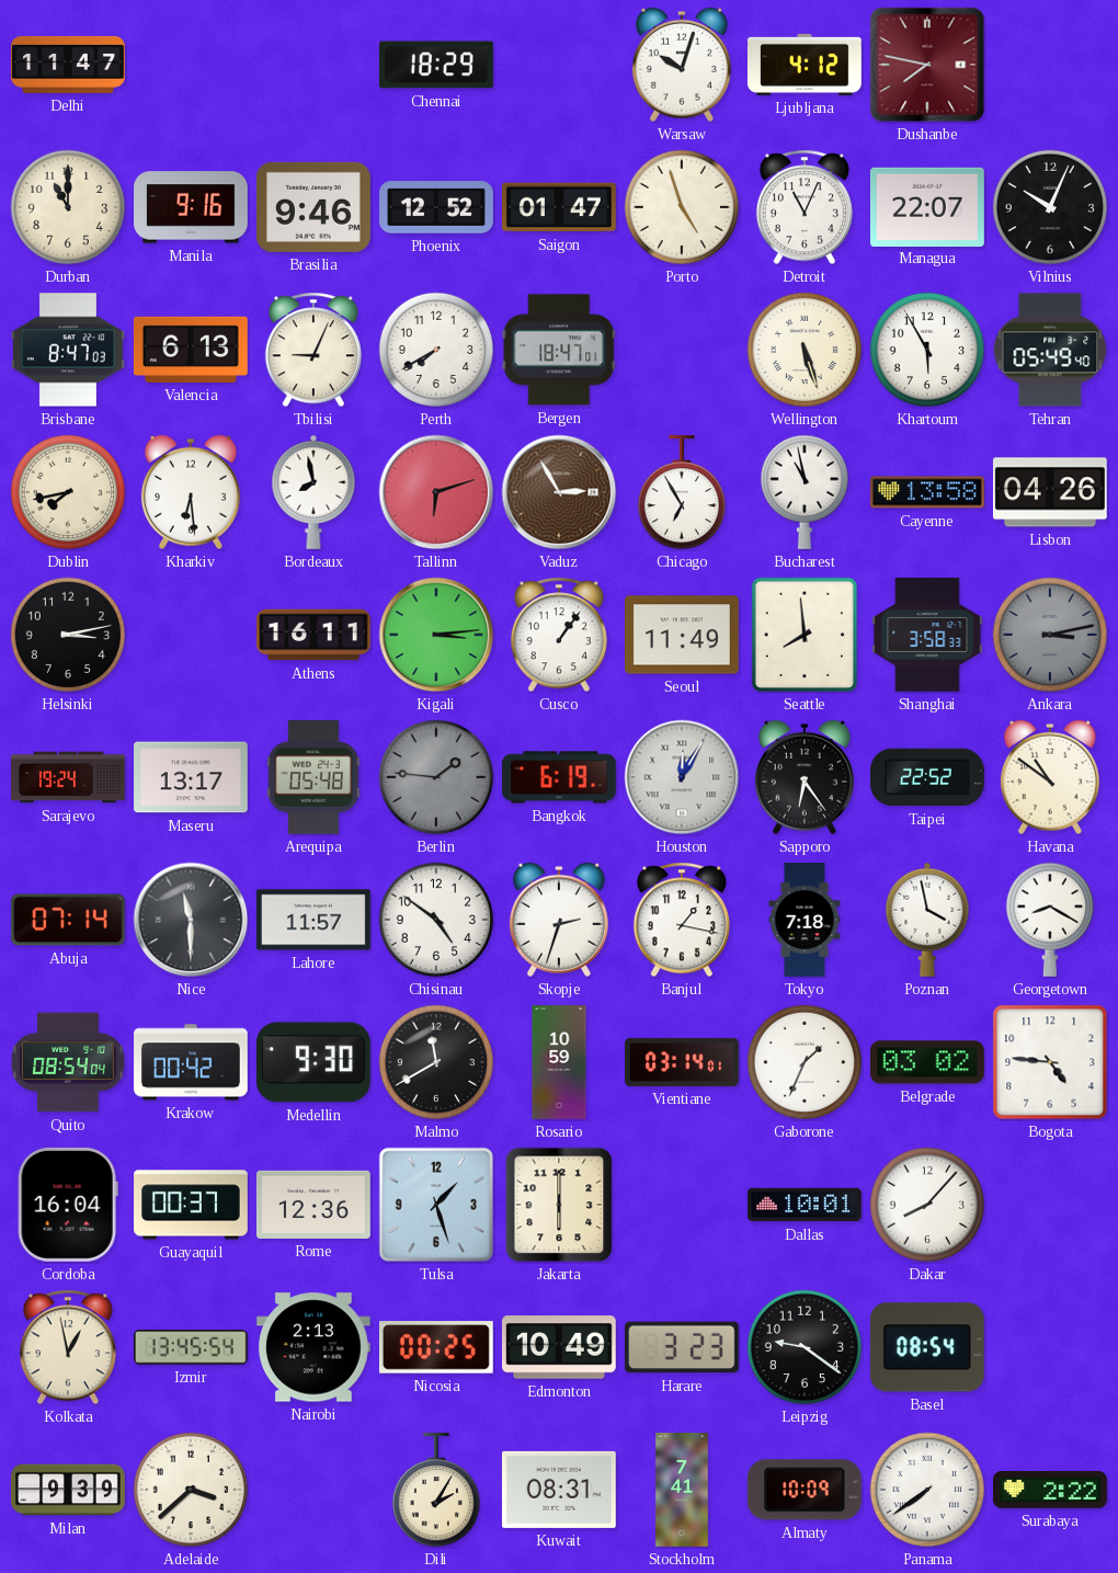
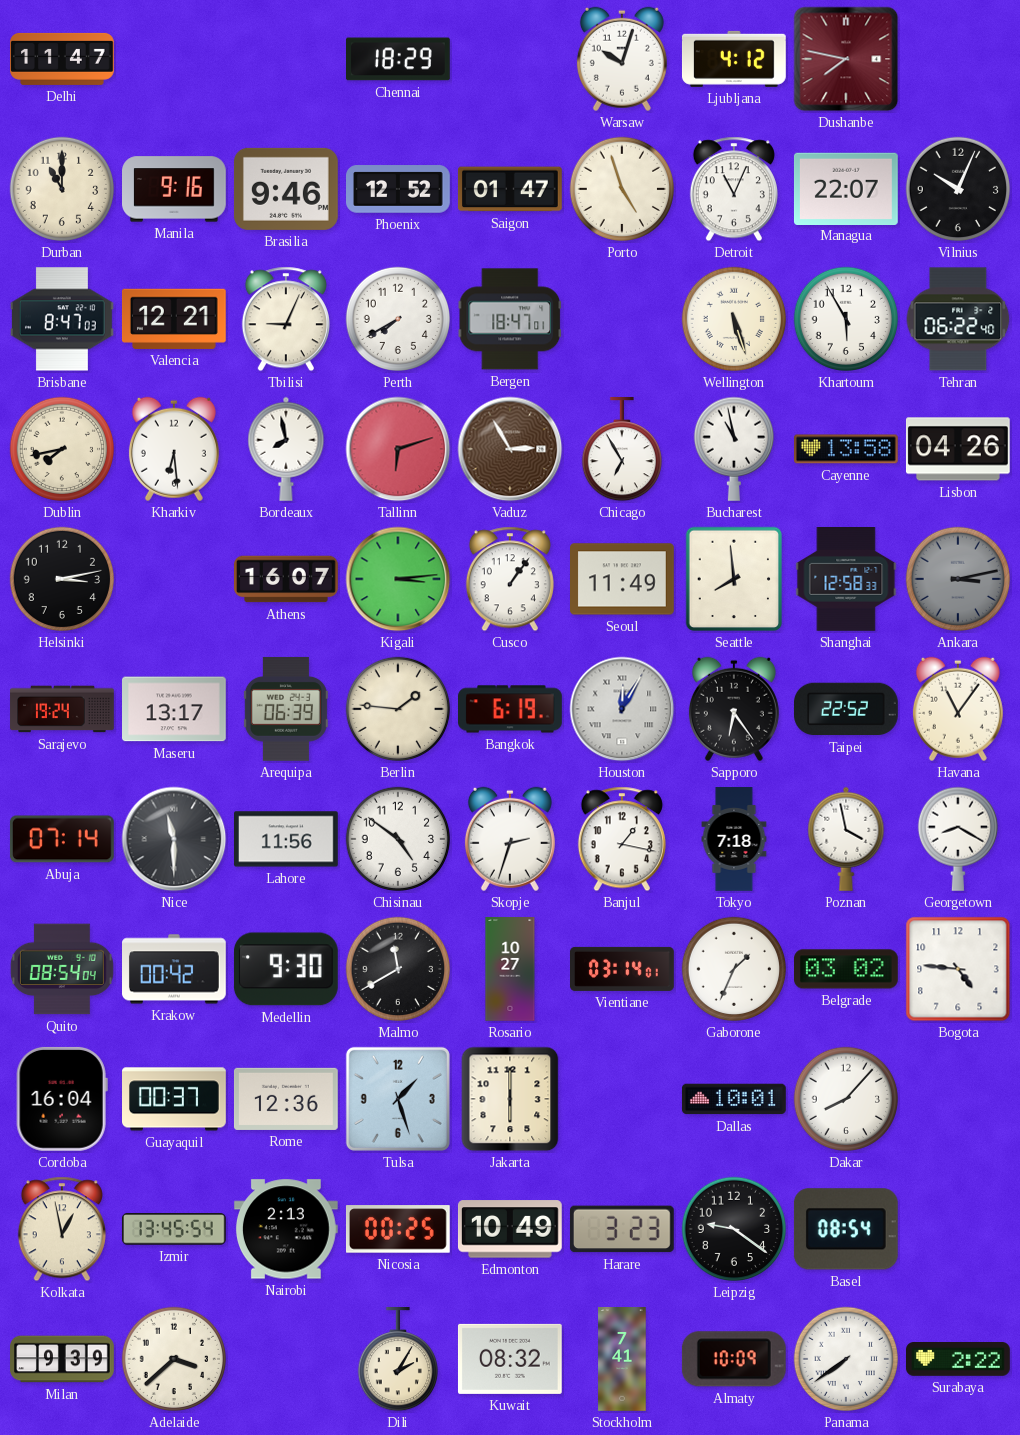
Valencia: 6:13 -> 12:21
Tehran: 05:49 -> 06:22
Athens: 16:11 -> 16:07
Shanghai: 3:58 -> 12:58
Arequipa: 05:48 -> 06:39
Berlin dial: grey -> cream
Havana: 10:51 -> 11:06
Lahore: 11:57 -> 11:56
Rosario: 10:59 -> 10:27
Kuwait: 08:31 -> 08:32
